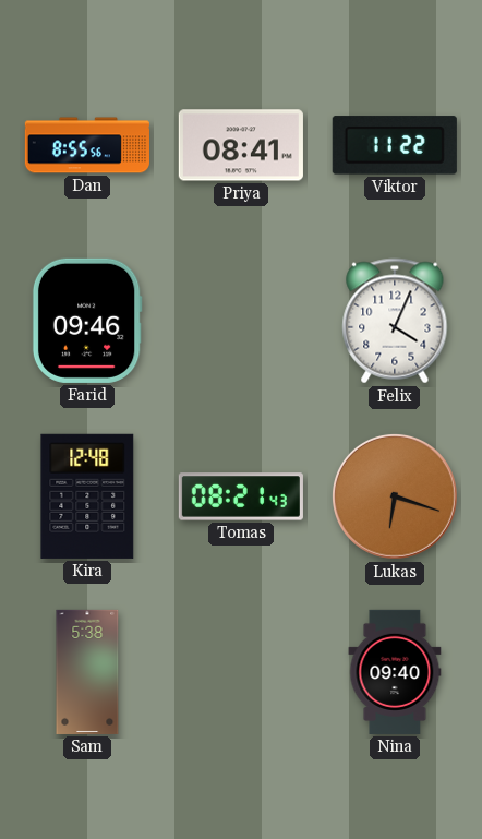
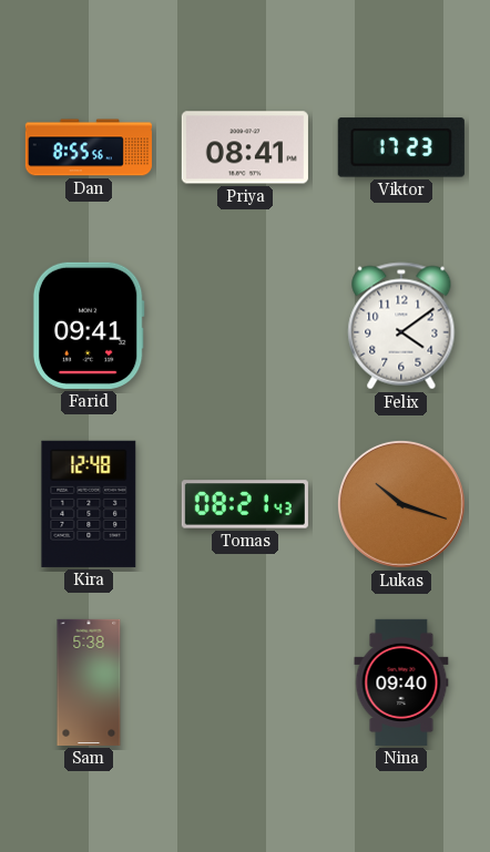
Viktor: 11:22 -> 17:23
Farid: 09:46 -> 09:41
Felix: 4:04 -> 4:09
Lukas: 6:18 -> 10:18
